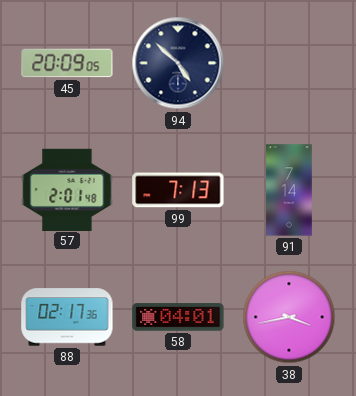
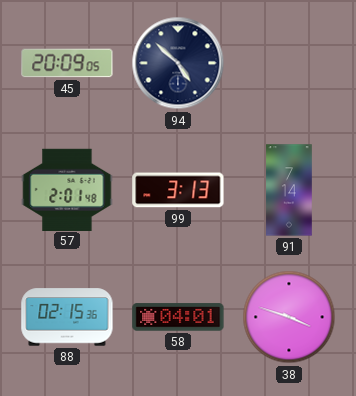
99: 7:13 -> 3:13
88: 02:17 -> 02:15
38: 3:43 -> 3:48
